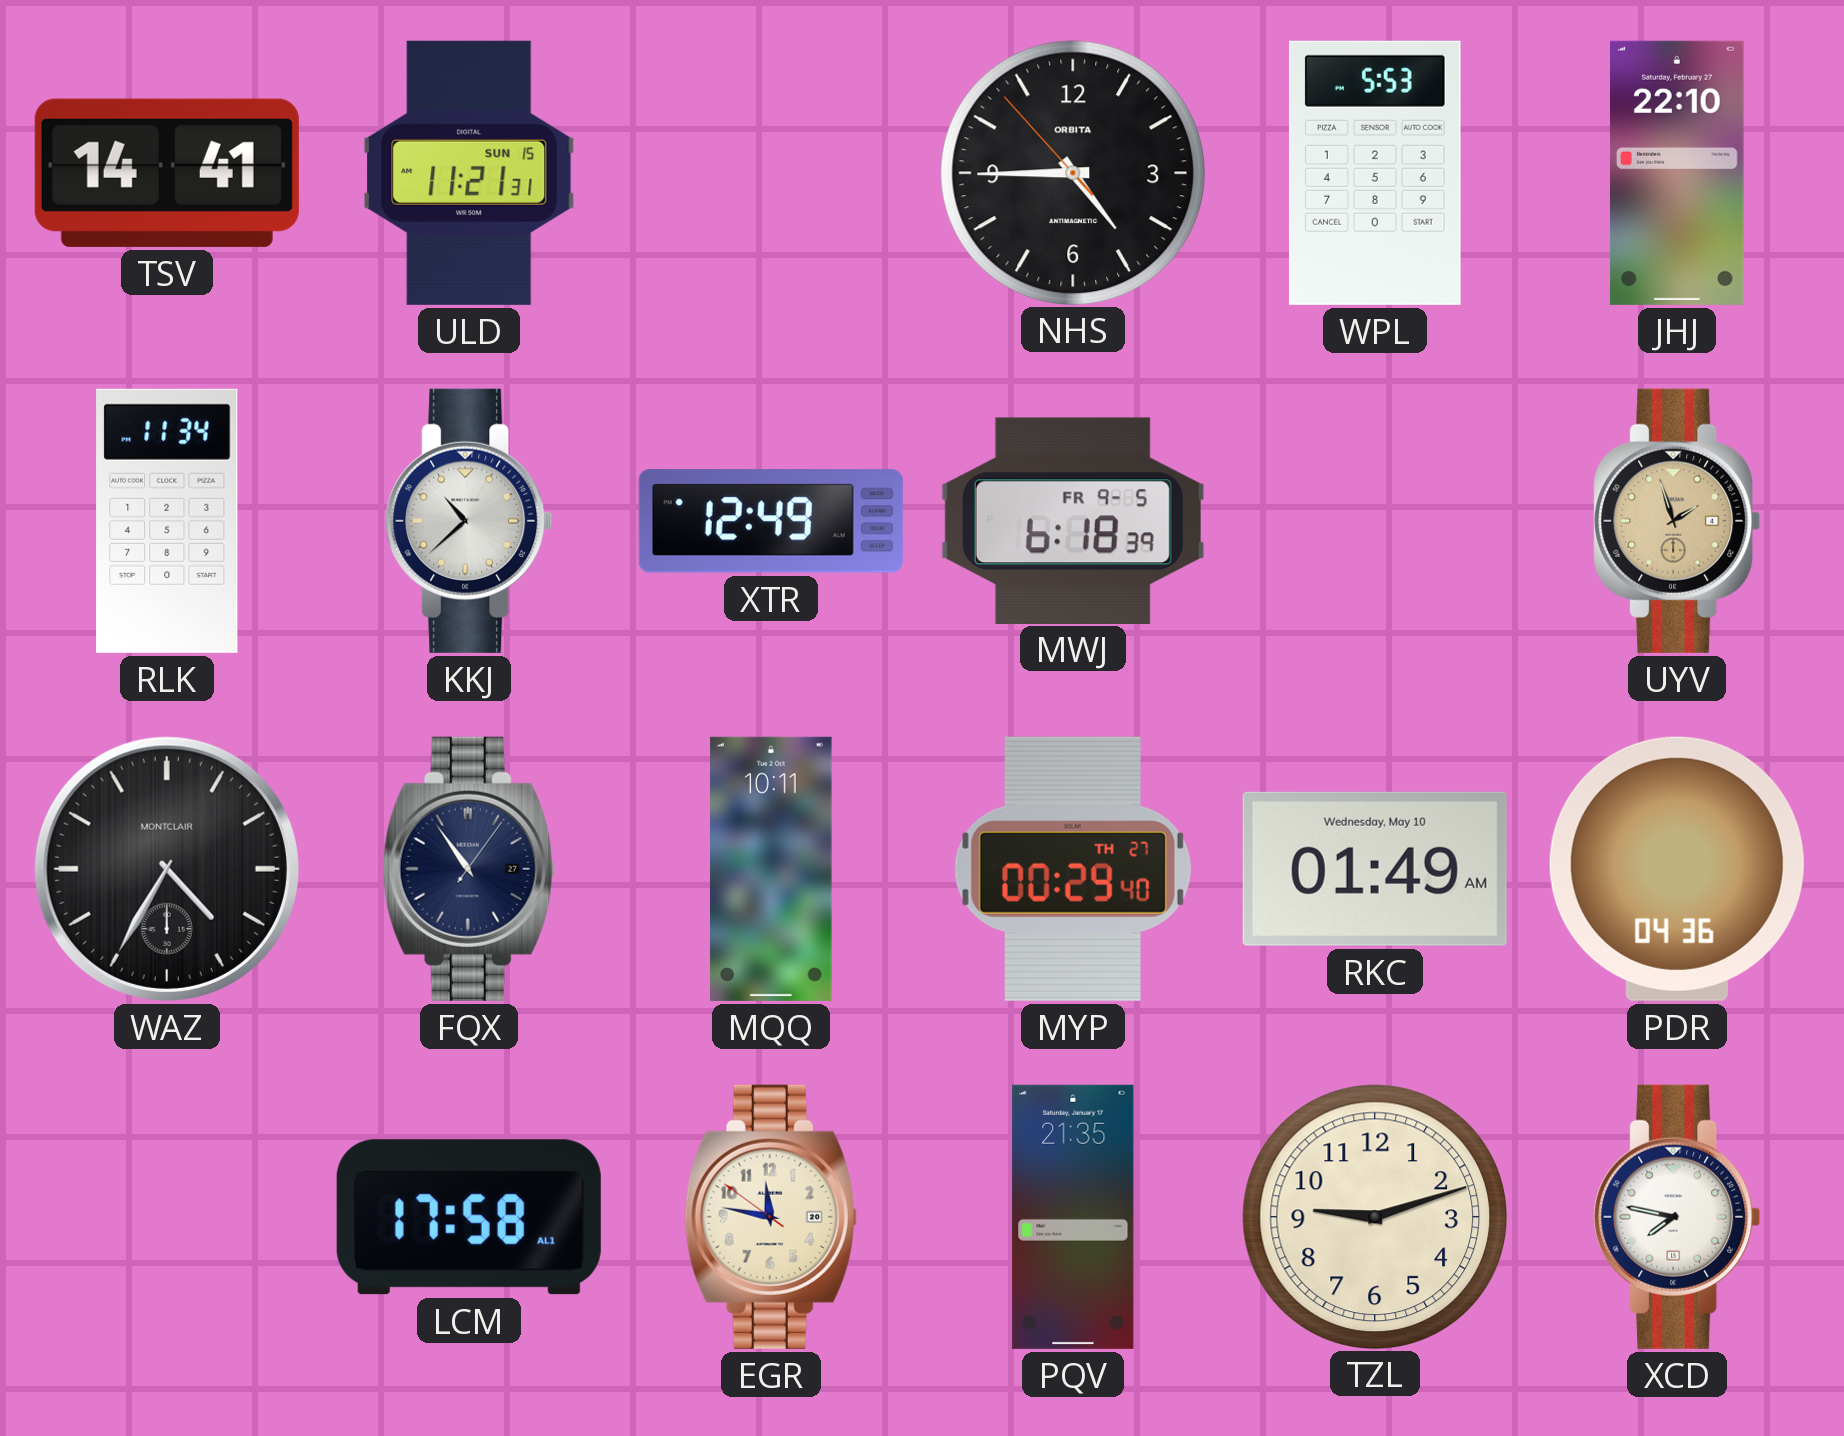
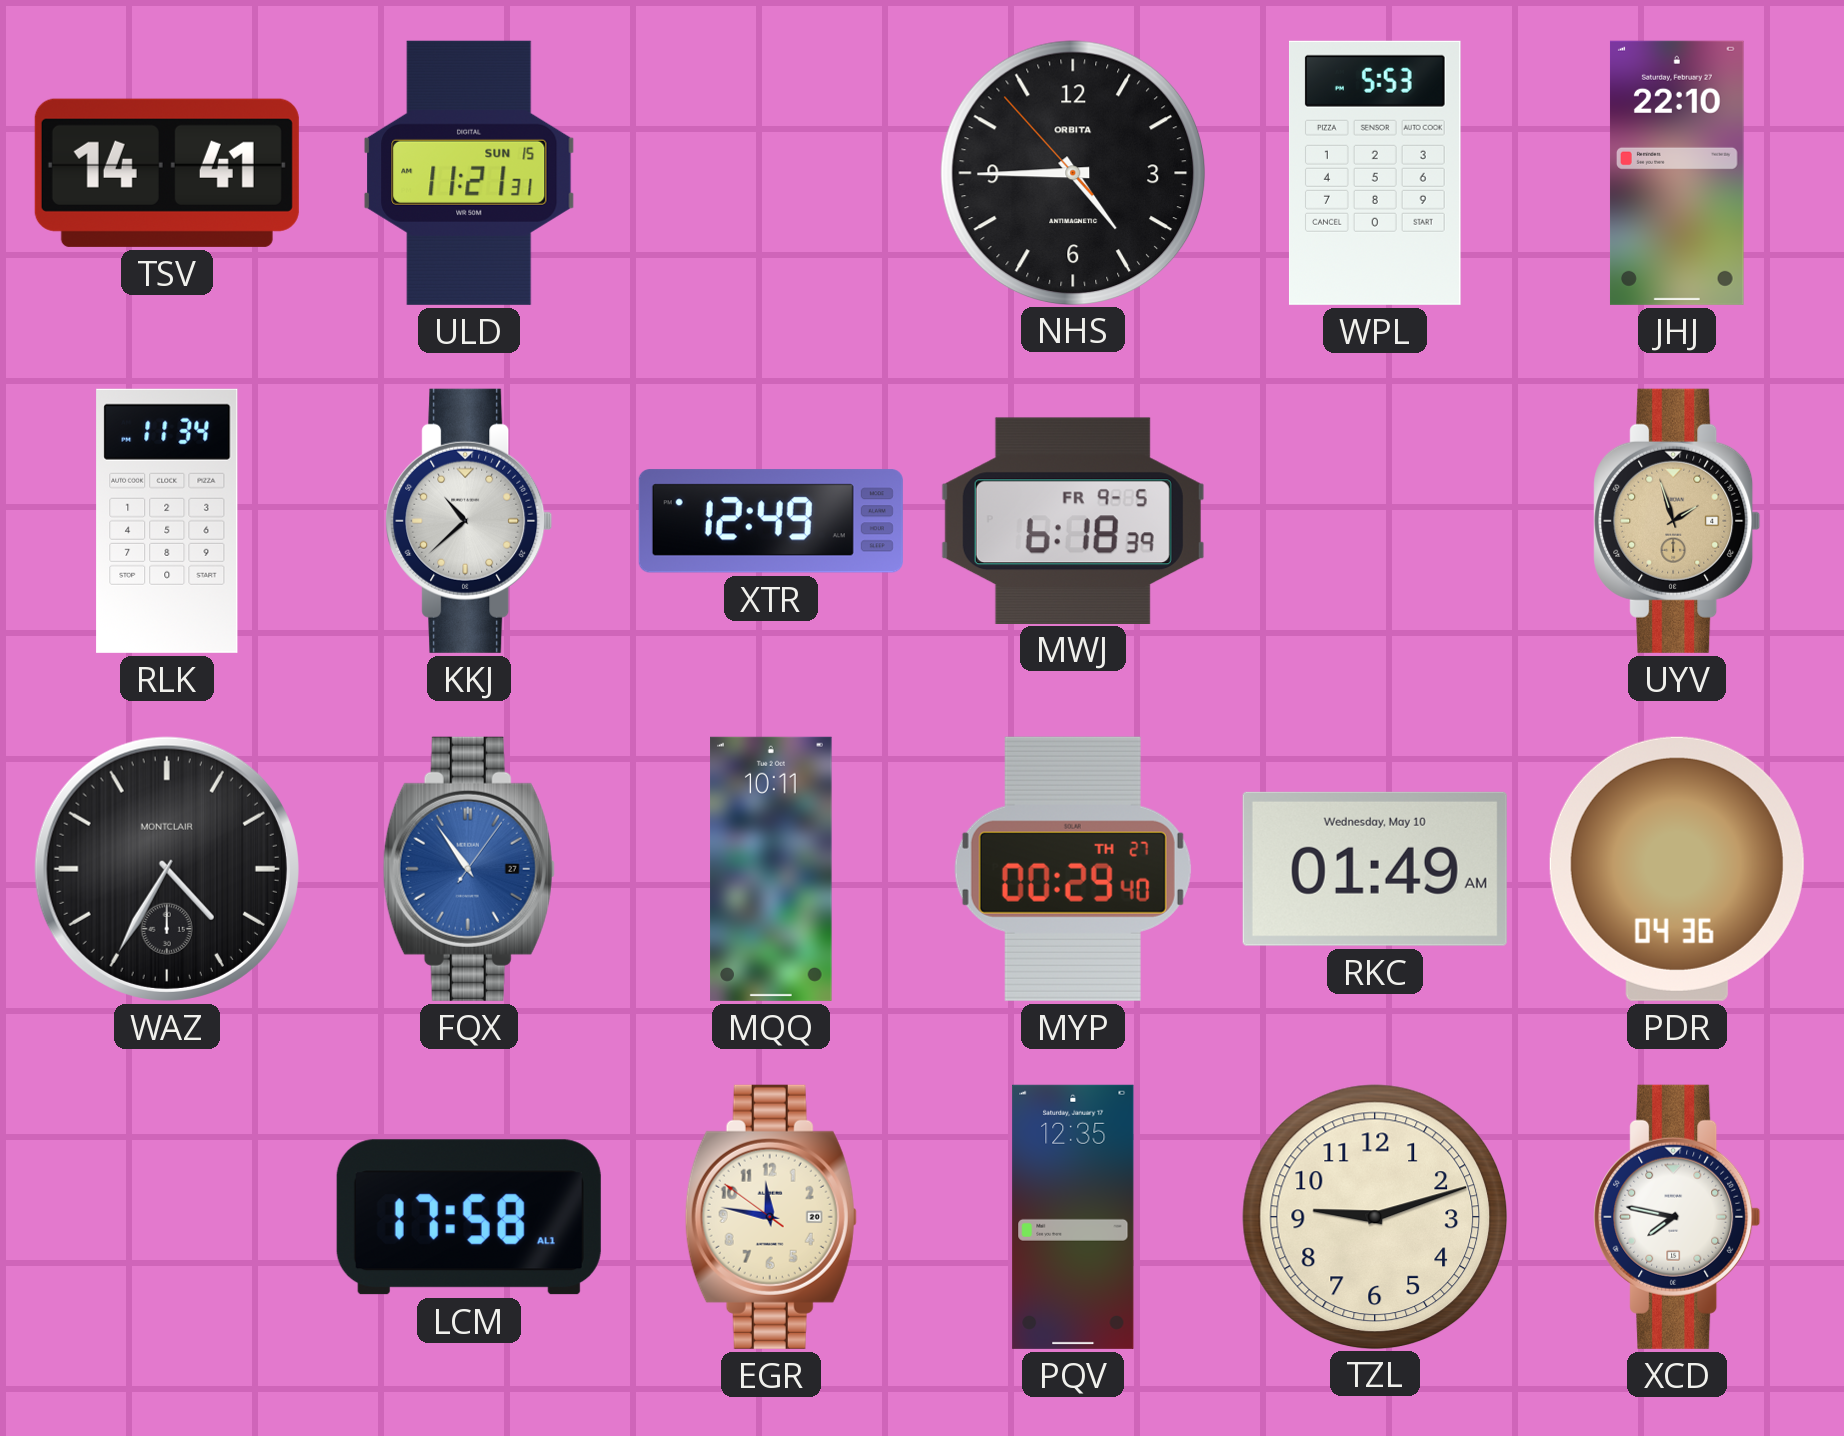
FQX dial: navy -> blue
PQV: 21:35 -> 12:35
